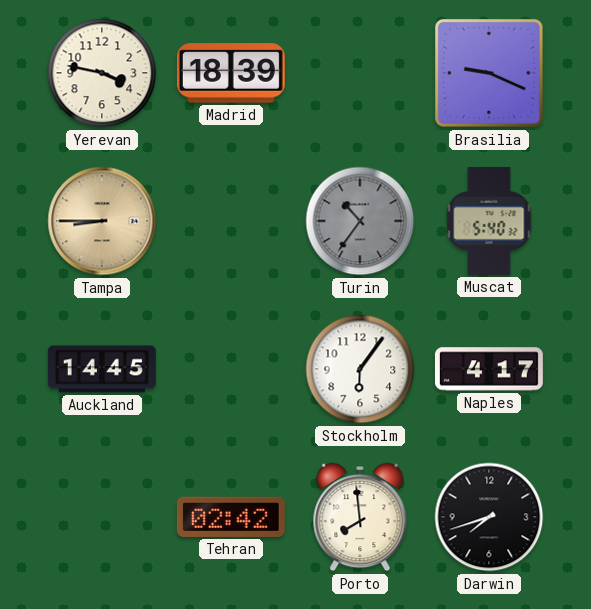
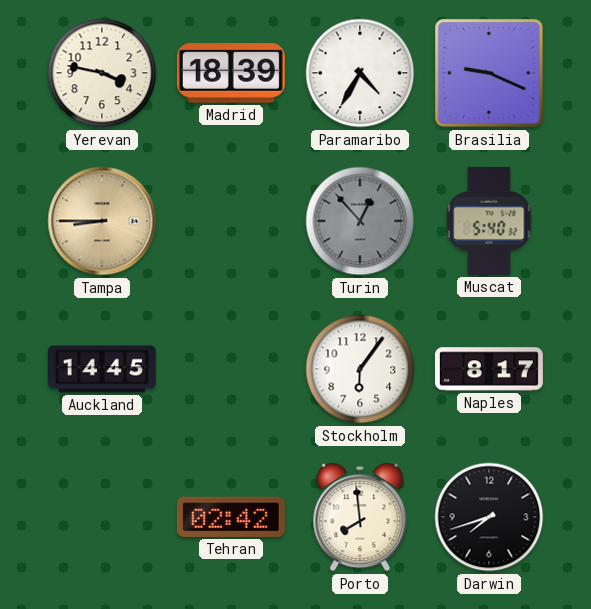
Paramaribo: none -> 4:35
Turin: 10:36 -> 12:53
Naples: 4:17 -> 8:17
